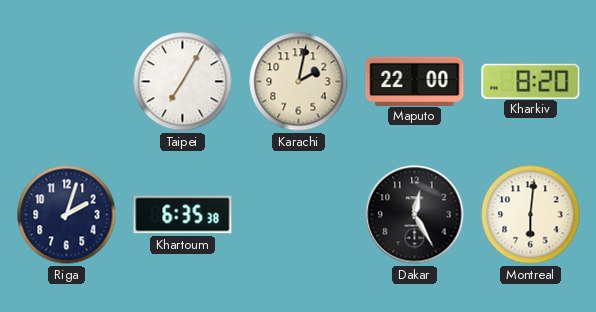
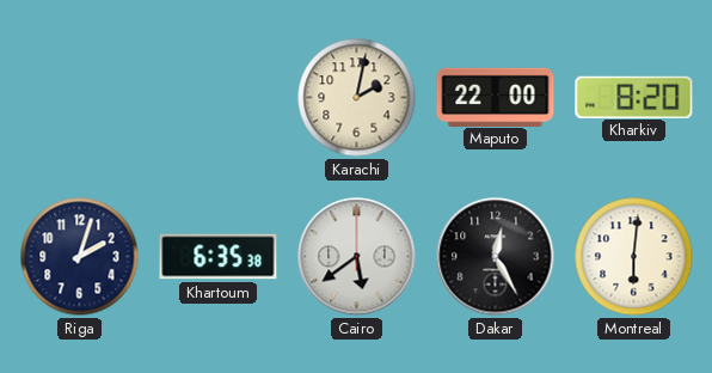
Taipei: 7:05 -> none
Cairo: none -> 5:39
